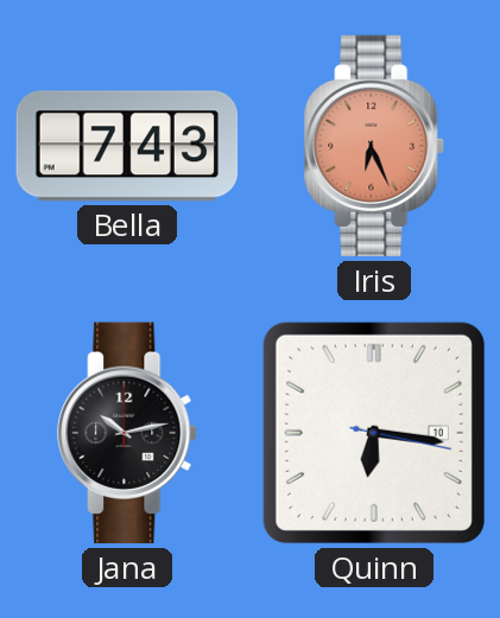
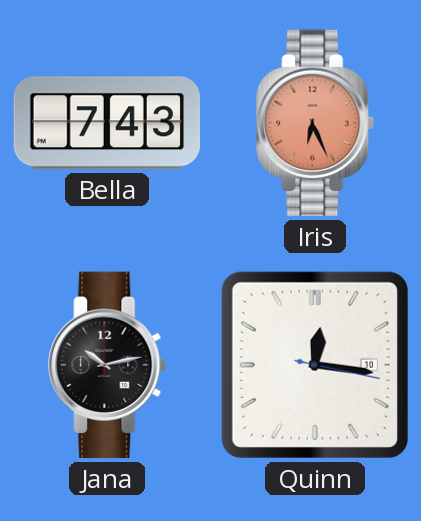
Quinn: 6:16 -> 12:16
